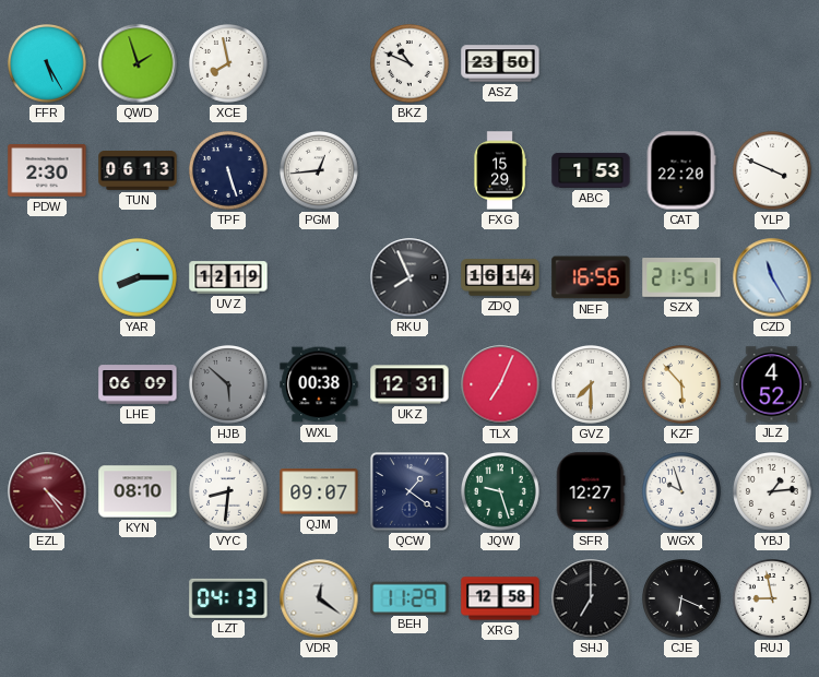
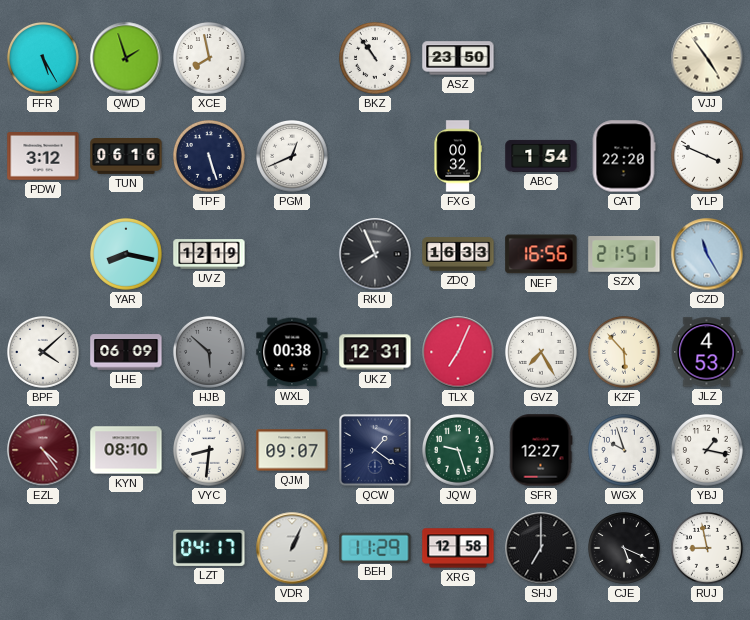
BKZ: 10:49 -> 10:54
VJJ: none -> 4:54
PDW: 2:30 -> 3:12
TUN: 06:13 -> 06:16
PGM: 12:44 -> 12:41
FXG: 15:29 -> 00:32
ABC: 1:53 -> 1:54
YAR: 8:15 -> 8:17
ZDQ: 16:14 -> 16:33
BPF: none -> 4:08
GVZ: 7:30 -> 7:25
JLZ: 4:52 -> 4:53
YBJ: 1:14 -> 1:17
LZT: 04:13 -> 04:17
VDR: 12:21 -> 1:04
CJE: 6:19 -> 5:19
